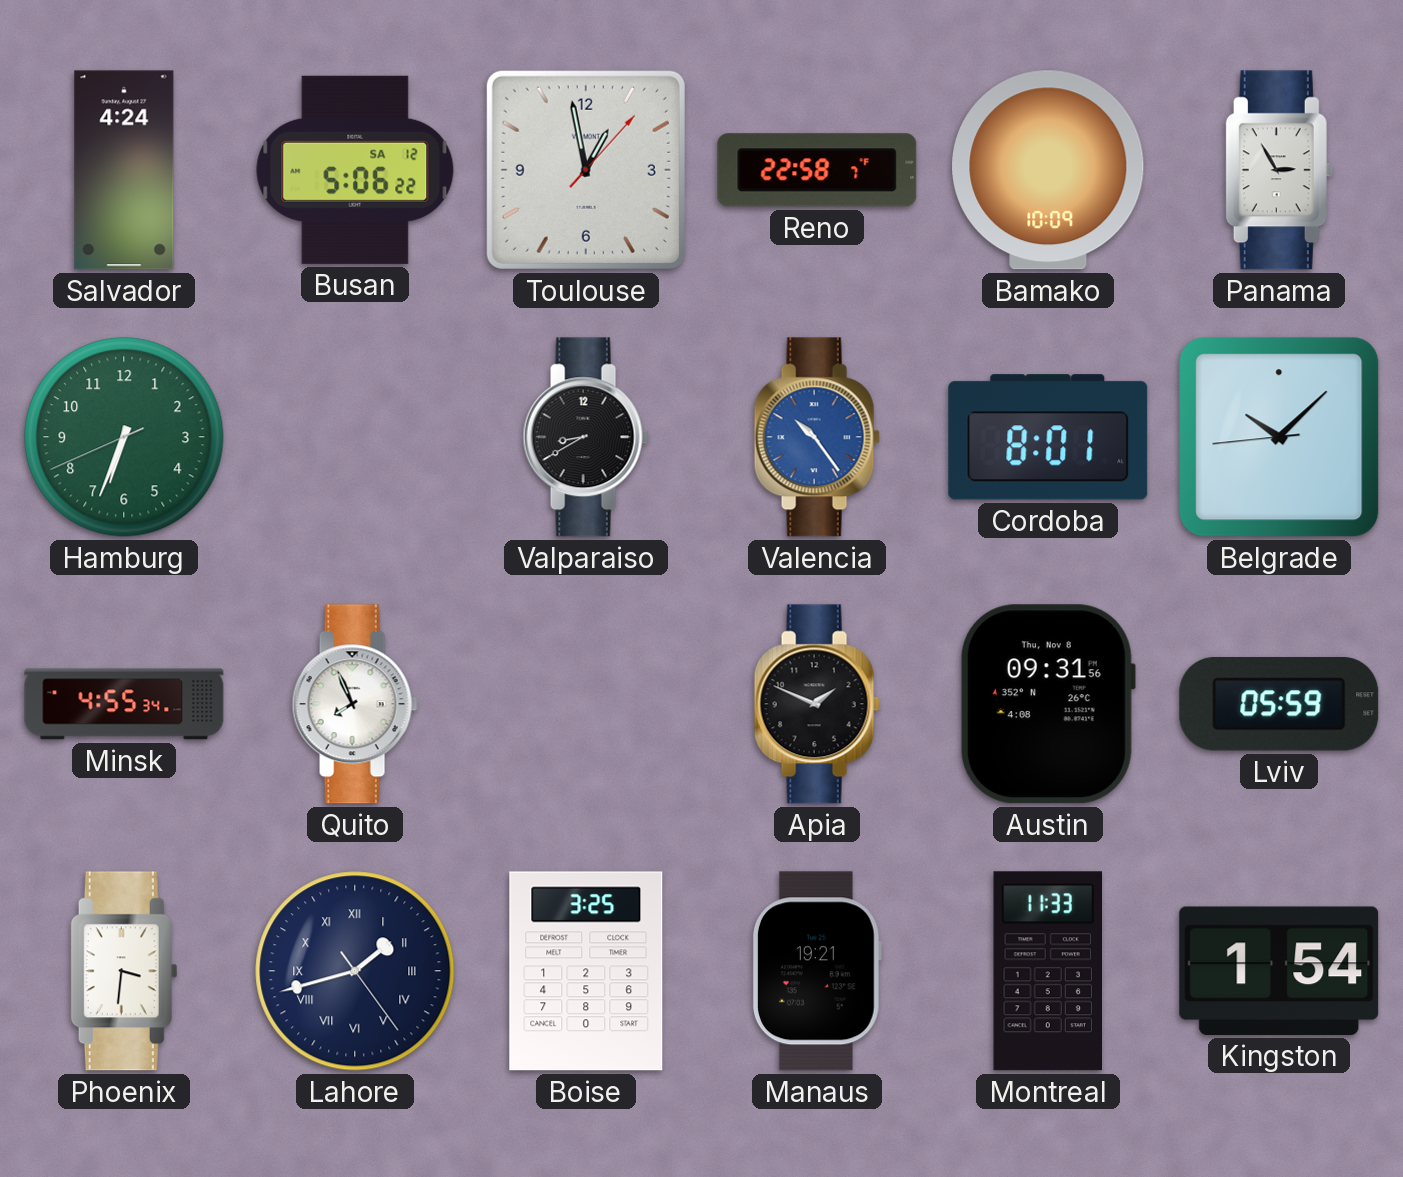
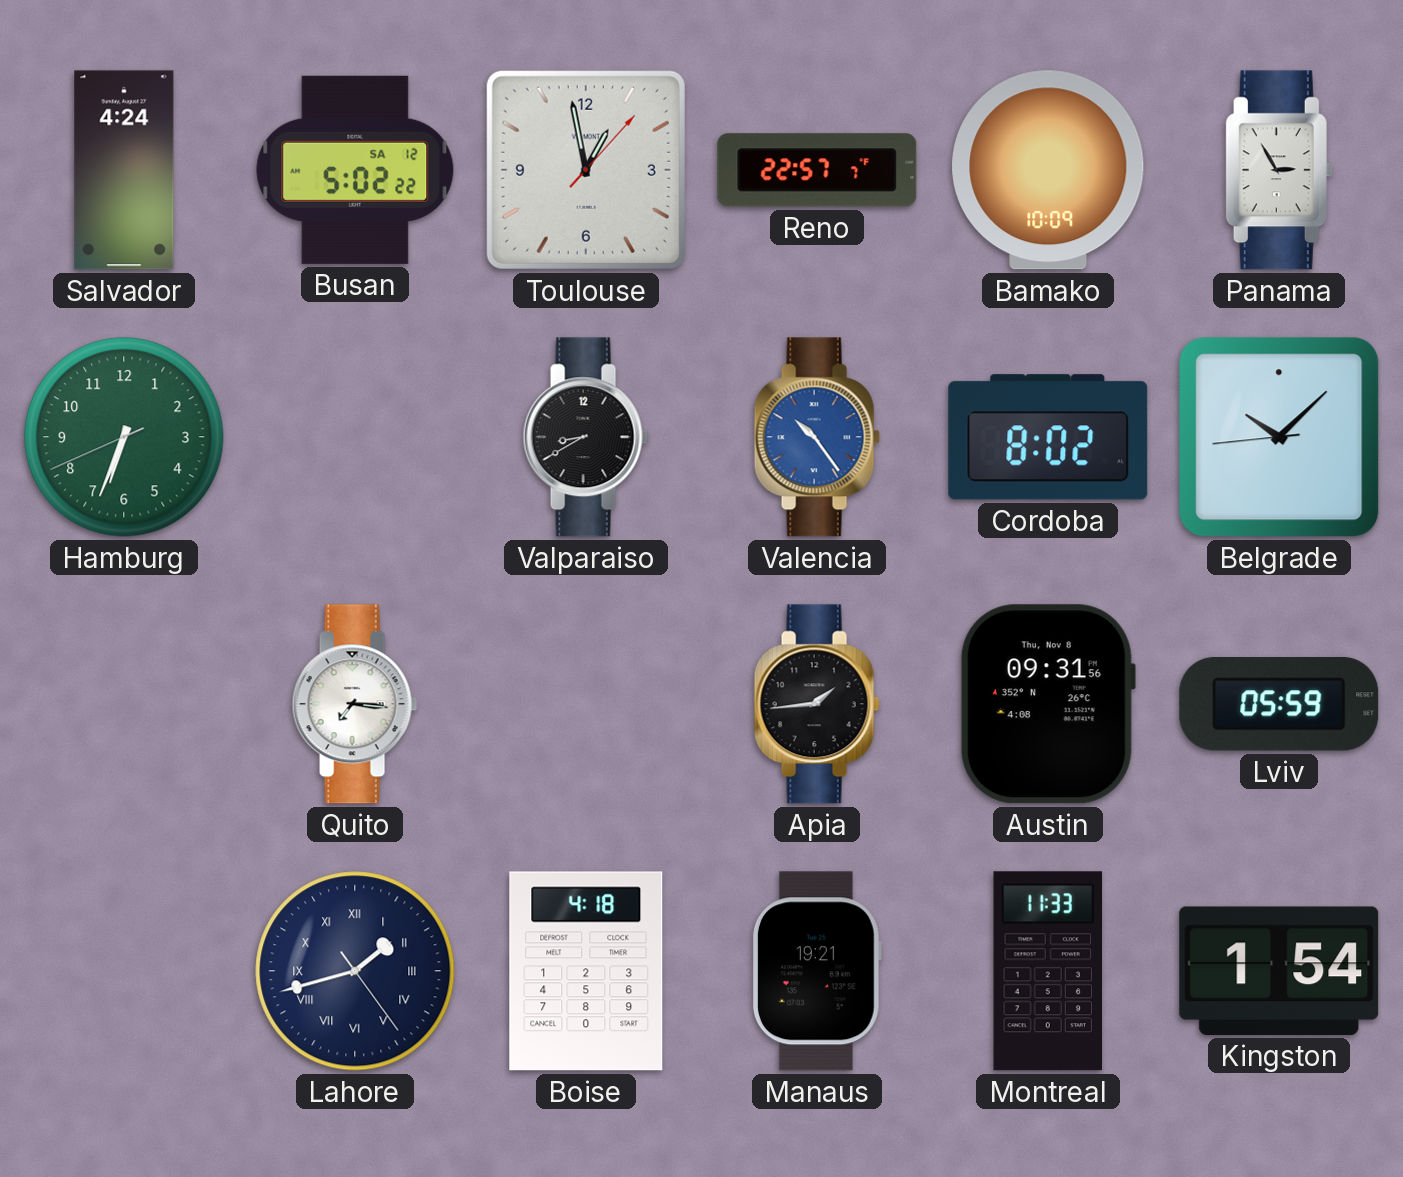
Busan: 5:06 -> 5:02
Reno: 22:58 -> 22:57
Cordoba: 8:01 -> 8:02
Minsk: 4:55 -> none
Quito: 7:56 -> 7:16
Apia: 1:49 -> 1:44
Phoenix: 3:31 -> none
Boise: 3:25 -> 4:18
